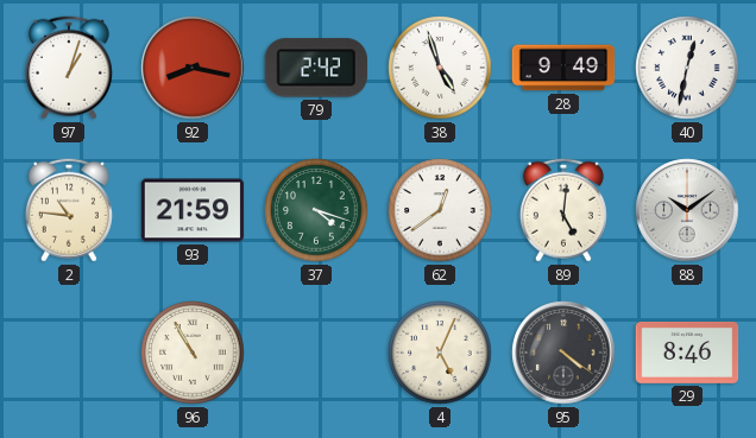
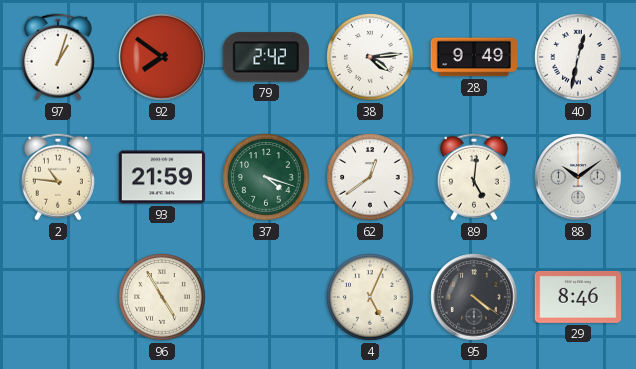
92: 8:17 -> 7:51
38: 4:57 -> 4:14
96: 10:55 -> 4:55
